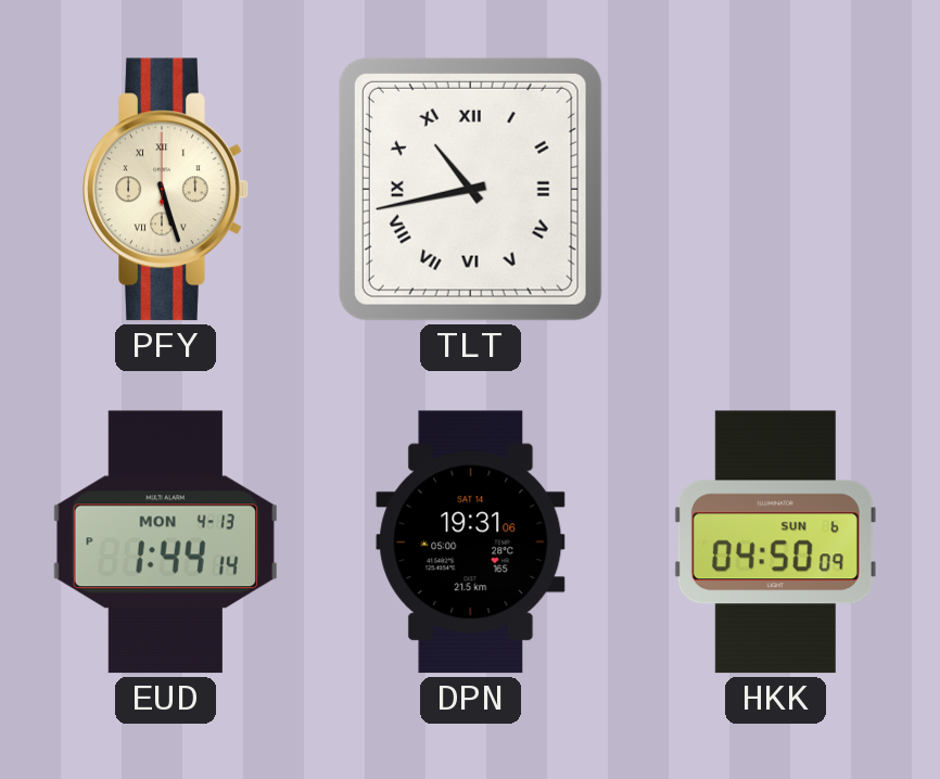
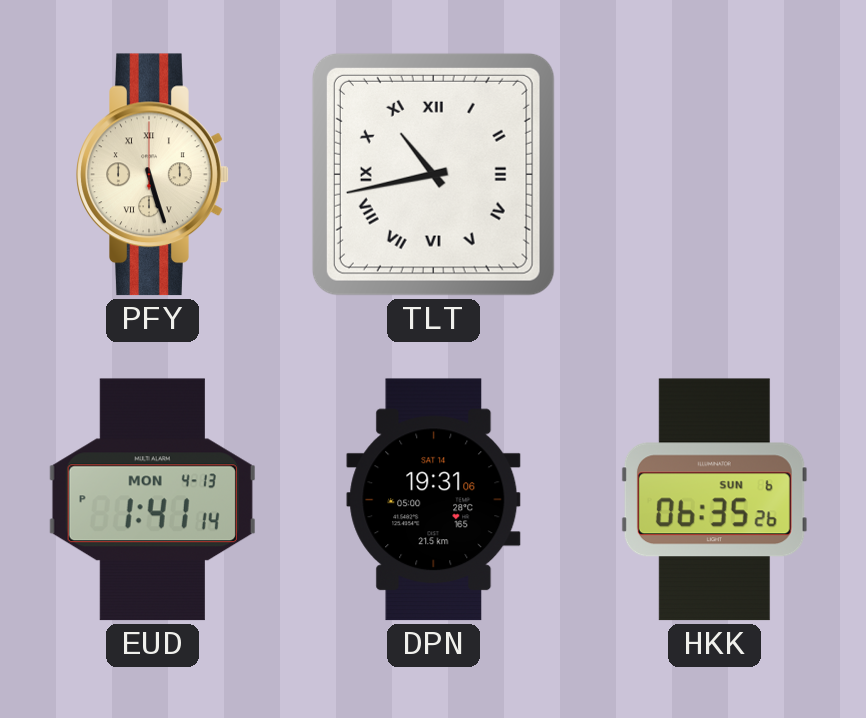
EUD: 1:44 -> 1:41
HKK: 04:50 -> 06:35
